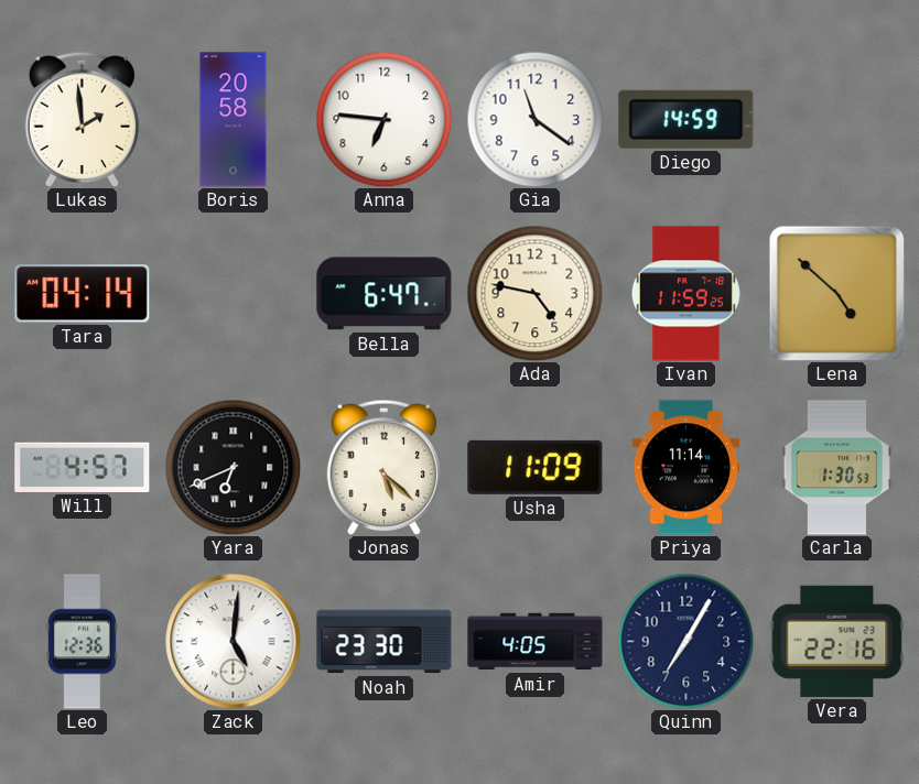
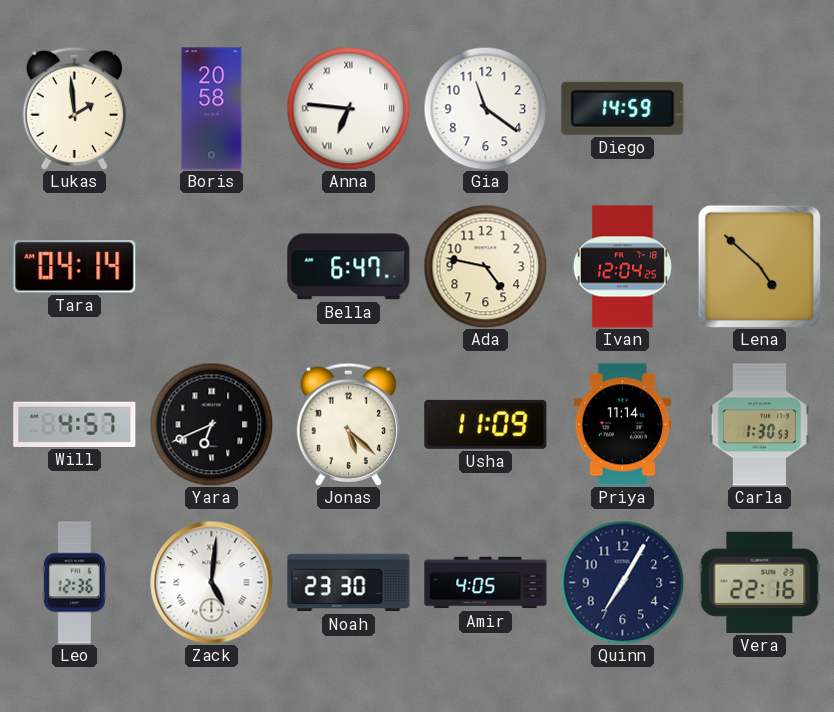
Anna numerals: Arabic -> Roman
Ivan: 11:59 -> 12:04
